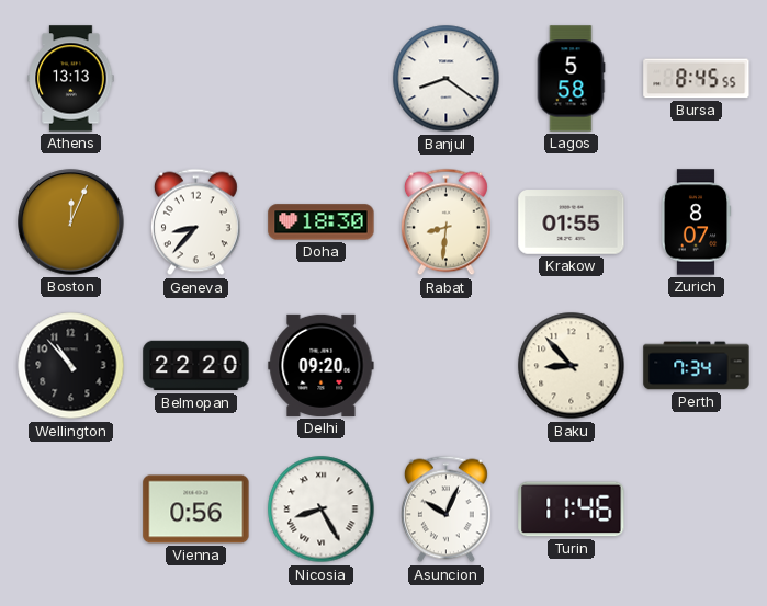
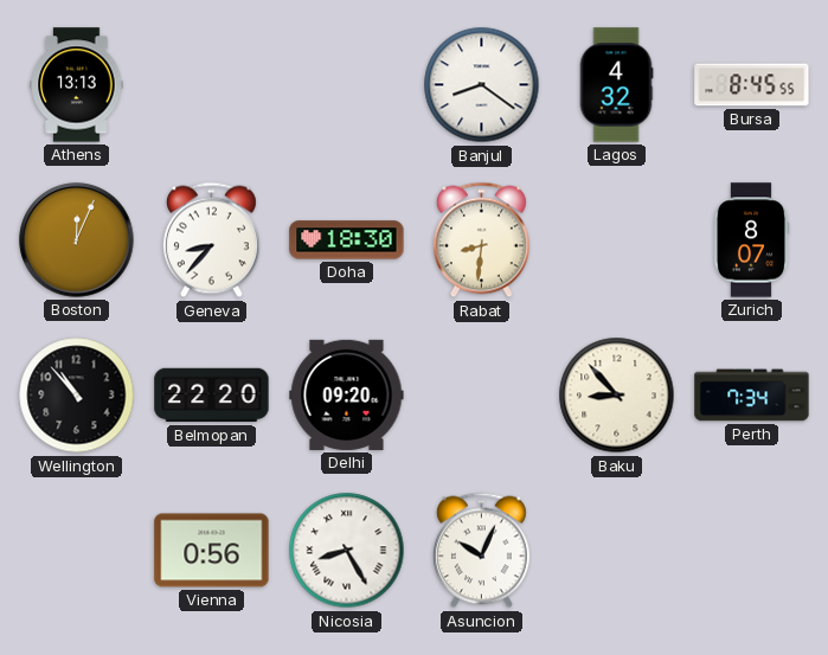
Lagos: 5:58 -> 4:32
Krakow: 01:55 -> none
Turin: 11:46 -> none
